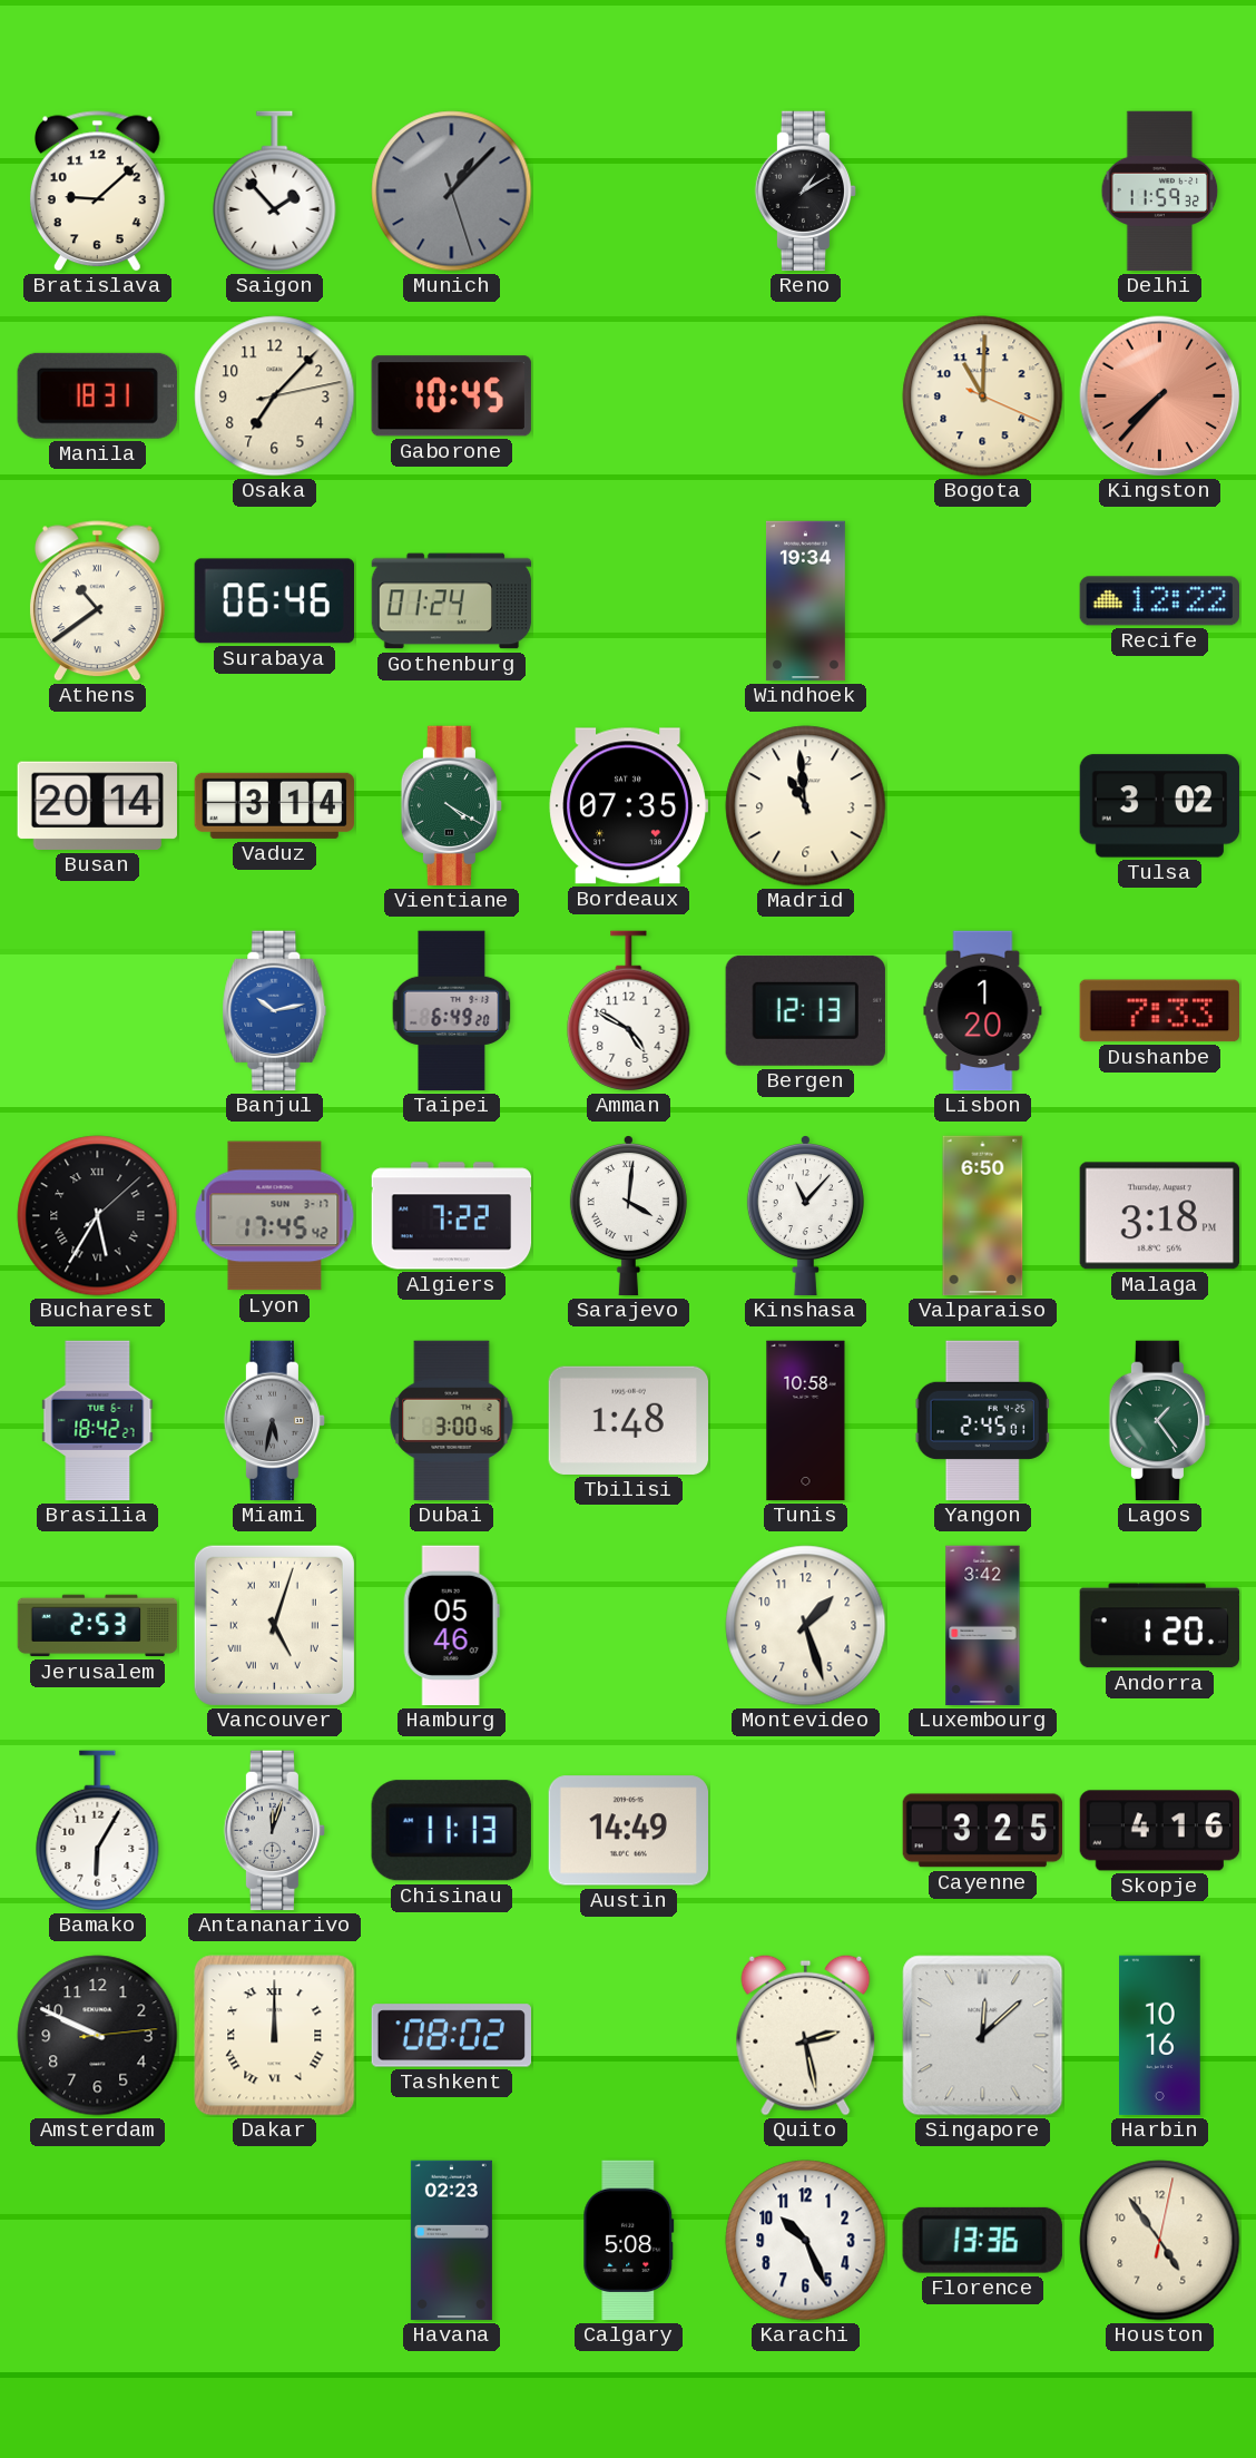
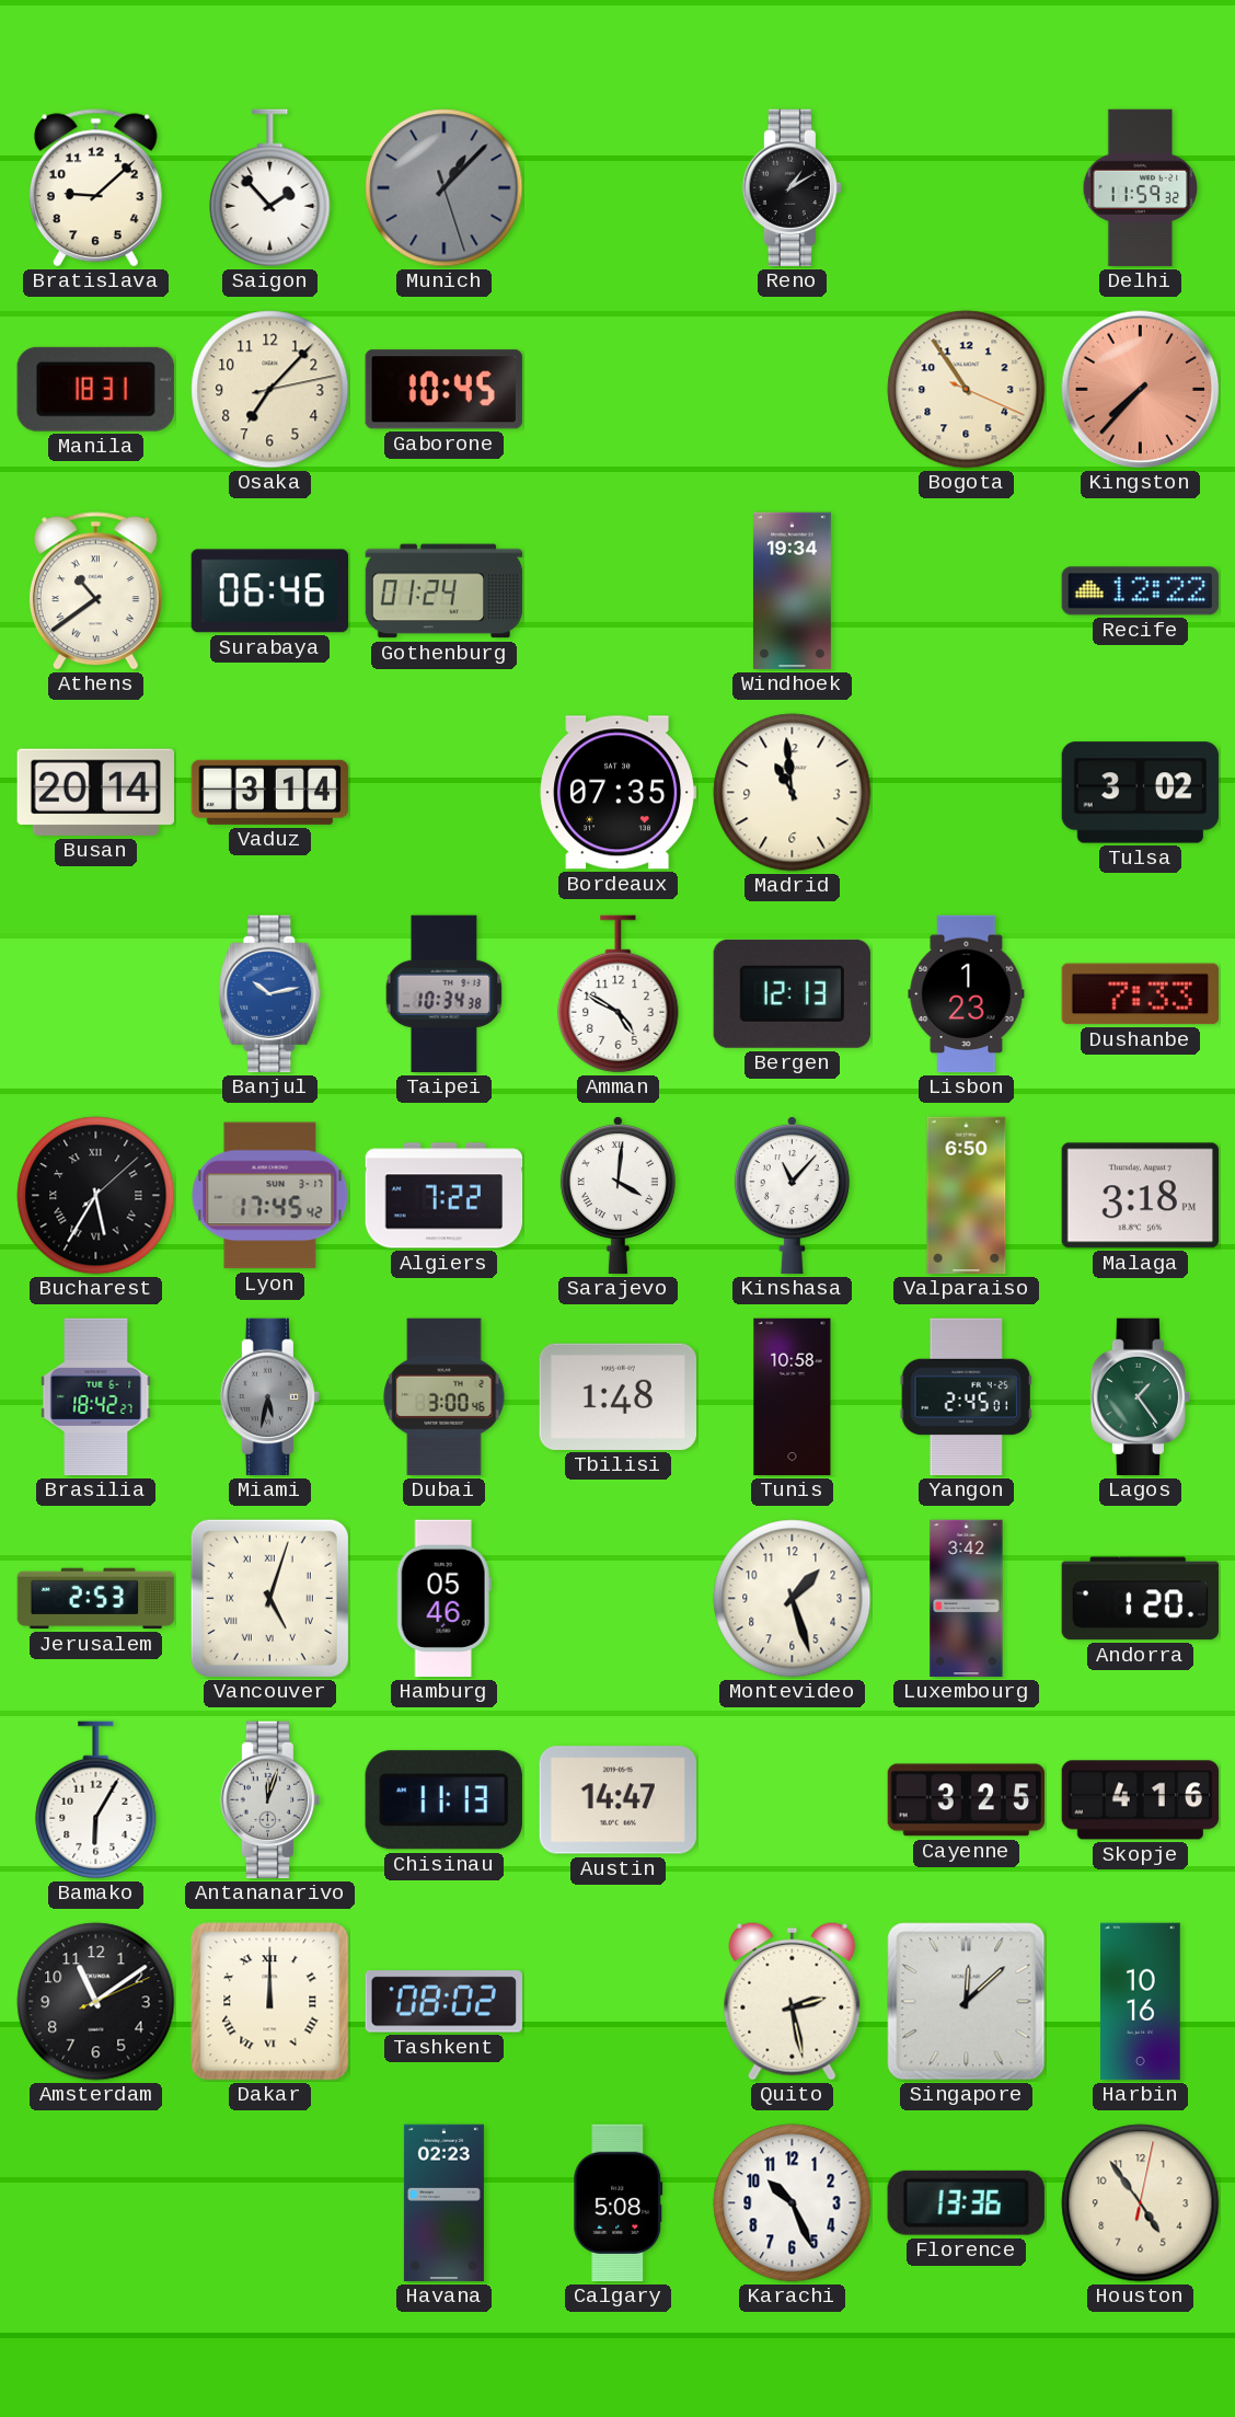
Bogota: 11:00 -> 10:54
Vientiane: 4:20 -> none
Taipei: 6:49 -> 10:34
Lisbon: 1:20 -> 1:23
Austin: 14:49 -> 14:47
Amsterdam: 9:49 -> 11:09
